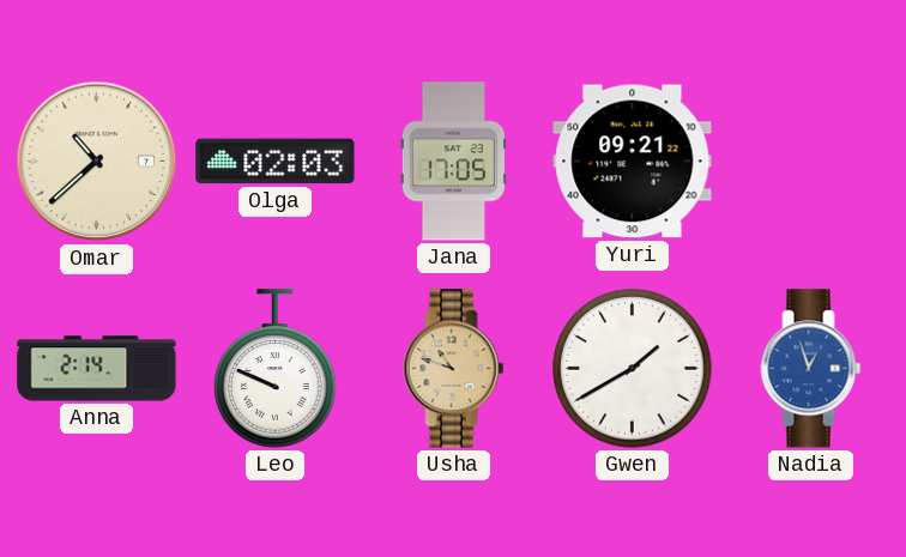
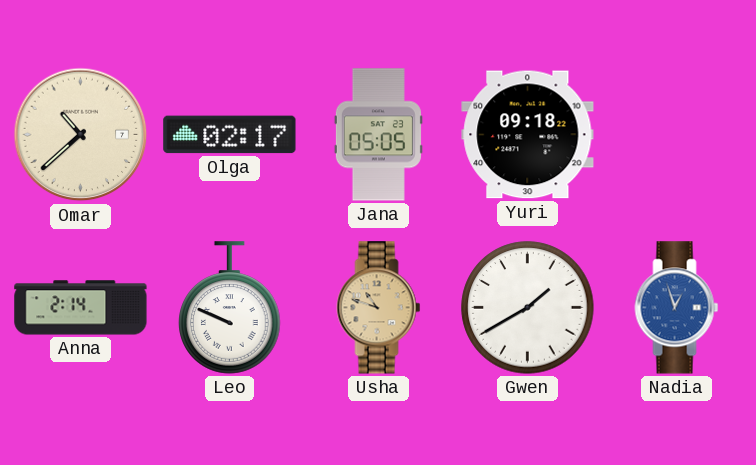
Olga: 02:03 -> 02:17
Jana: 17:05 -> 05:05
Yuri: 09:21 -> 09:18
